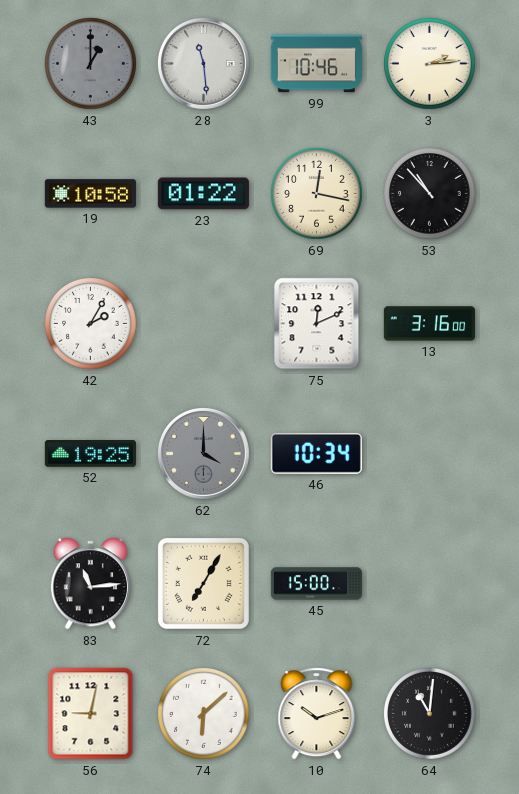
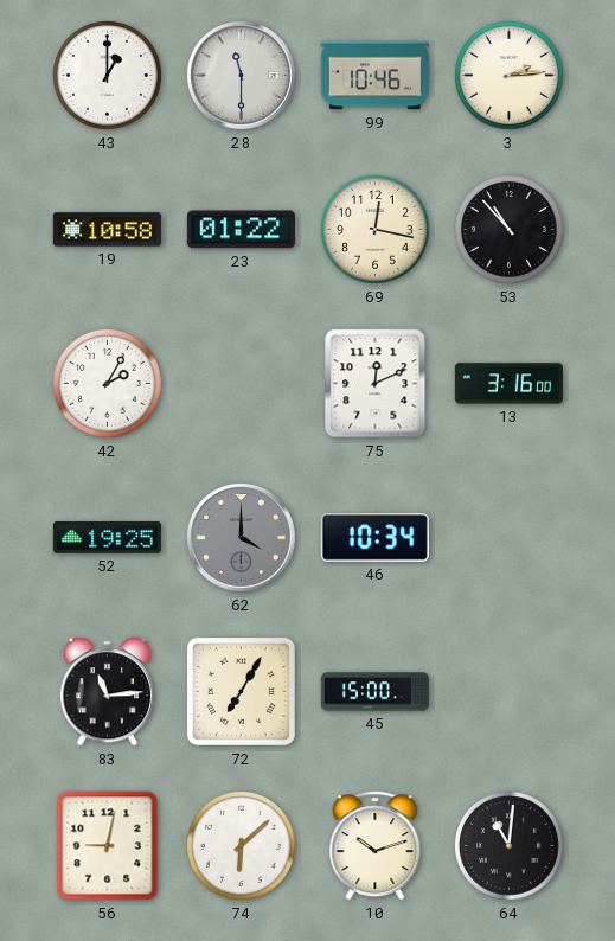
43 dial: grey -> white
28: 11:29 -> 11:30
